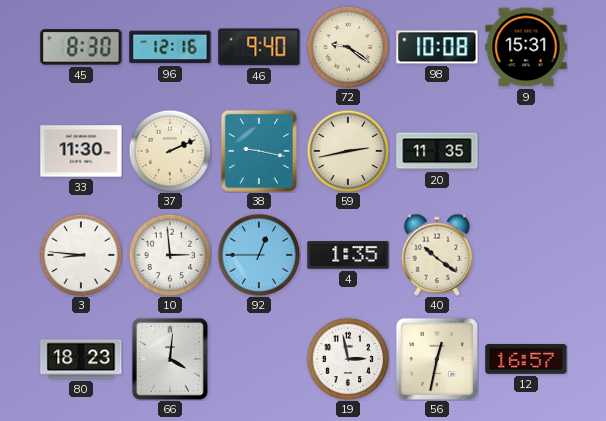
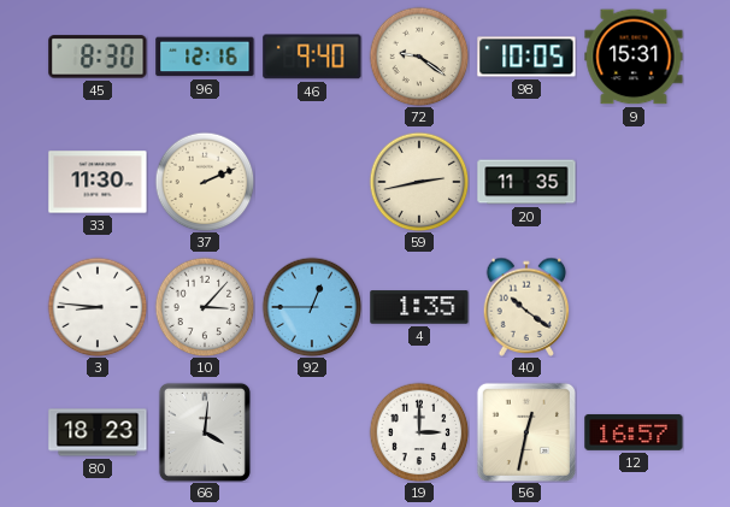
98: 10:08 -> 10:05
38: 9:17 -> none
10: 2:59 -> 3:07
19: 2:58 -> 3:00
